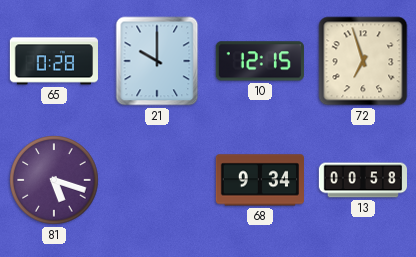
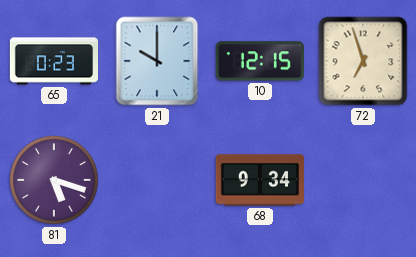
65: 0:28 -> 0:23
13: 00:58 -> none
